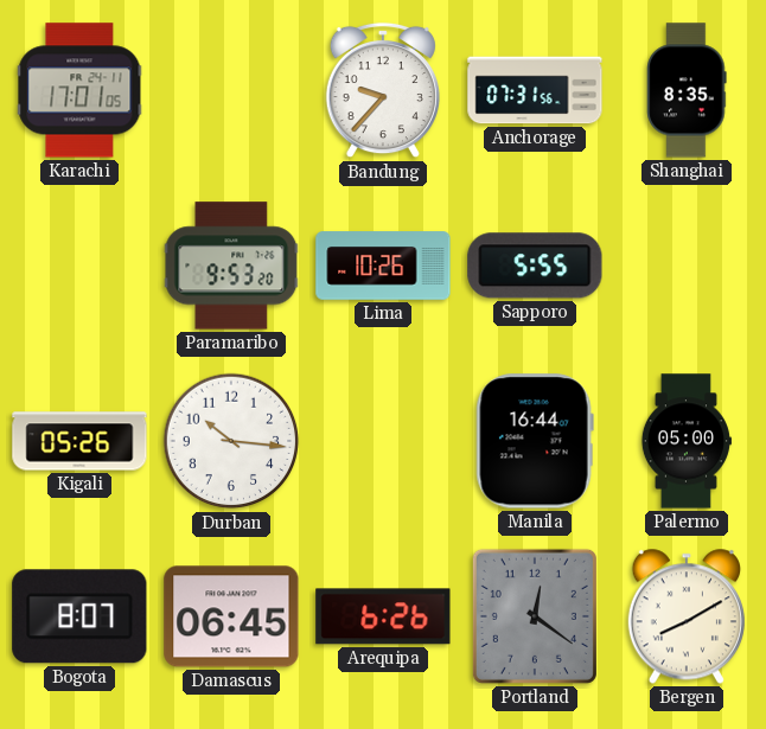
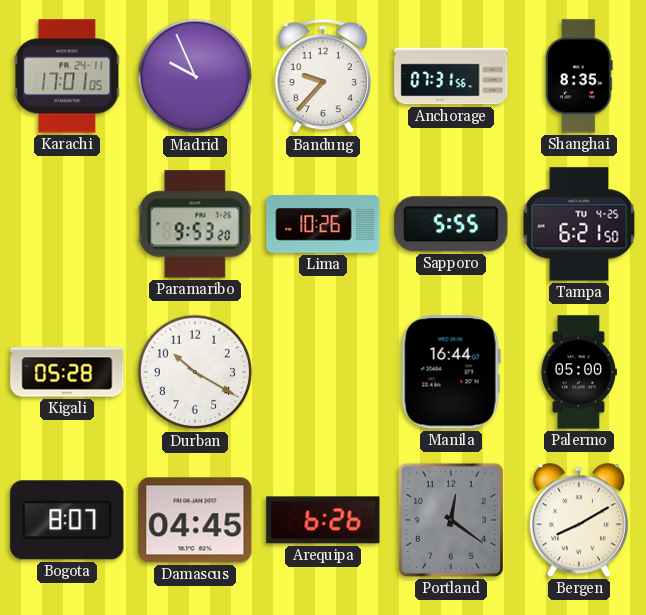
Madrid: none -> 9:56
Tampa: none -> 6:21
Kigali: 05:26 -> 05:28
Durban: 10:16 -> 10:20
Damascus: 06:45 -> 04:45
